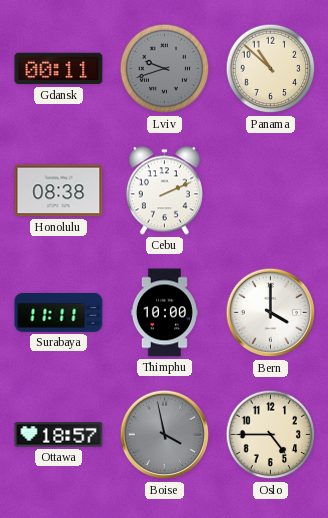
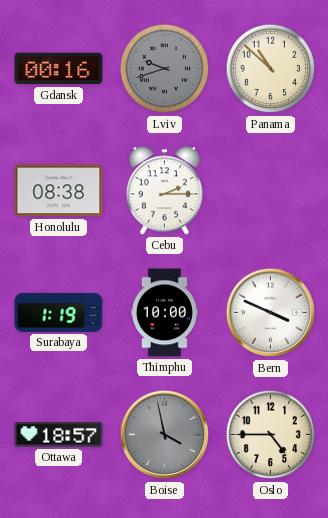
Gdansk: 00:11 -> 00:16
Cebu: 2:11 -> 2:15
Surabaya: 11:11 -> 1:19
Bern: 4:00 -> 3:49
